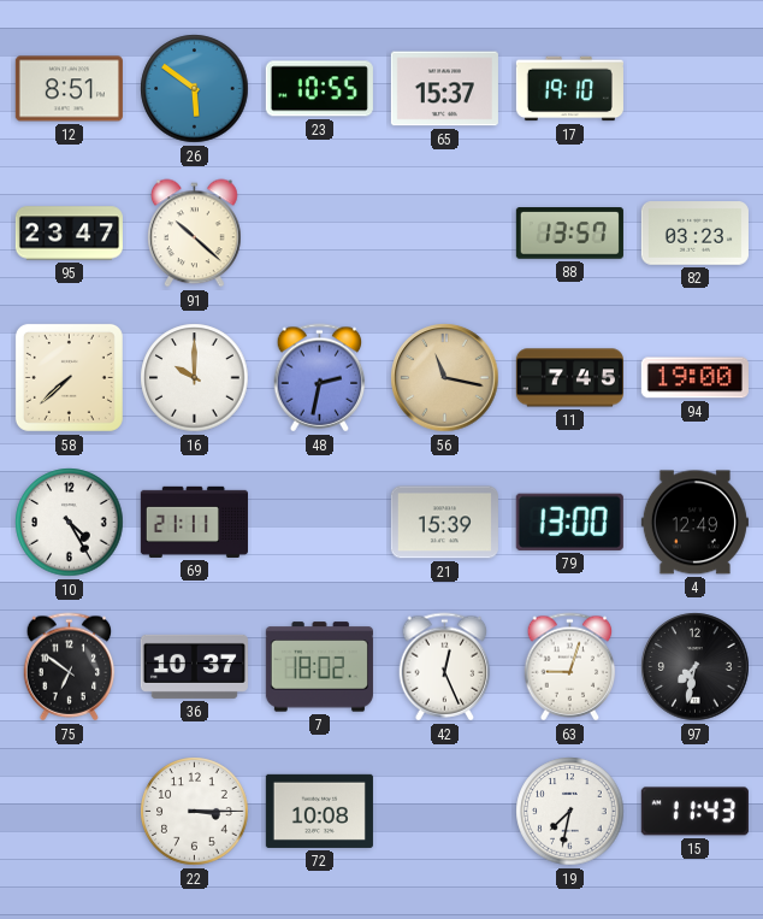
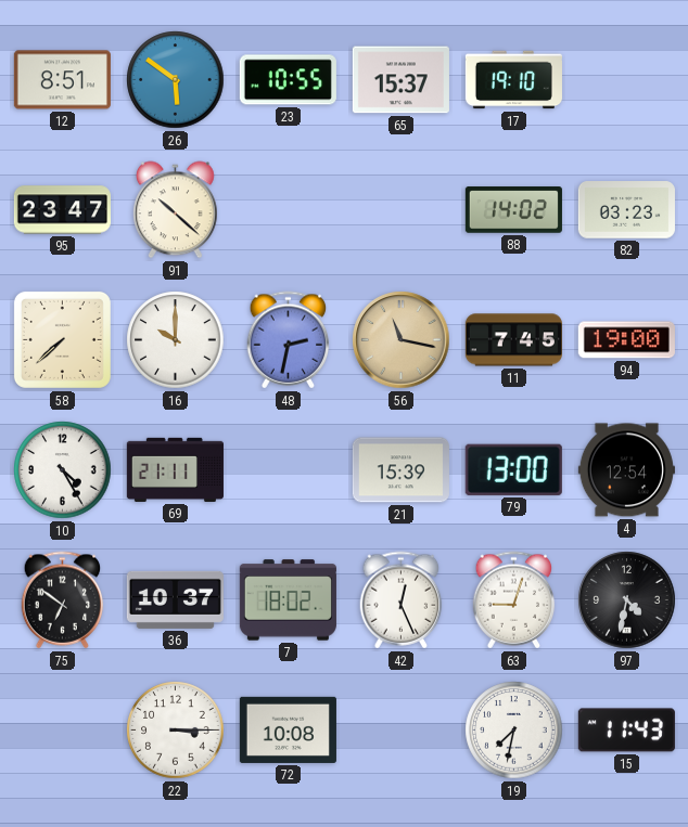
88: 13:57 -> 14:02
4: 12:49 -> 12:54
97: 7:32 -> 4:32
